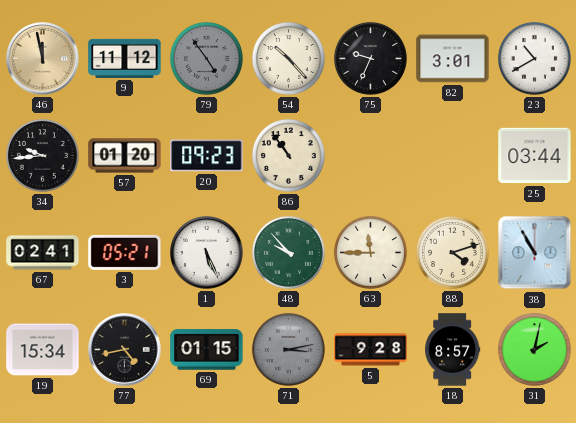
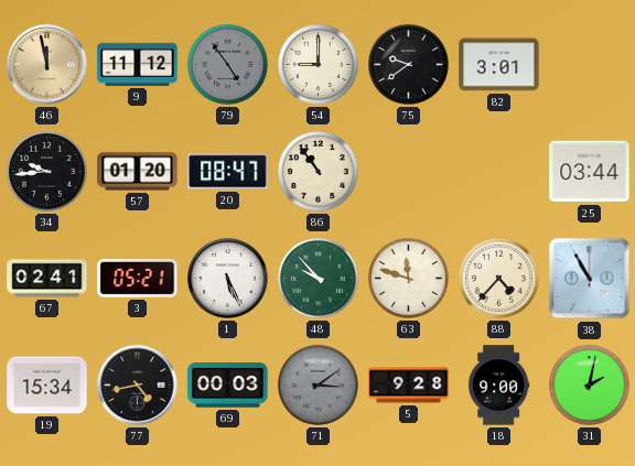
54: 10:23 -> 9:00
75: 9:34 -> 9:39
23: 10:40 -> none
20: 09:23 -> 08:47
63: 11:45 -> 11:48
88: 4:12 -> 4:37
69: 01:15 -> 00:03
71: 3:13 -> 3:09
18: 8:57 -> 9:00
